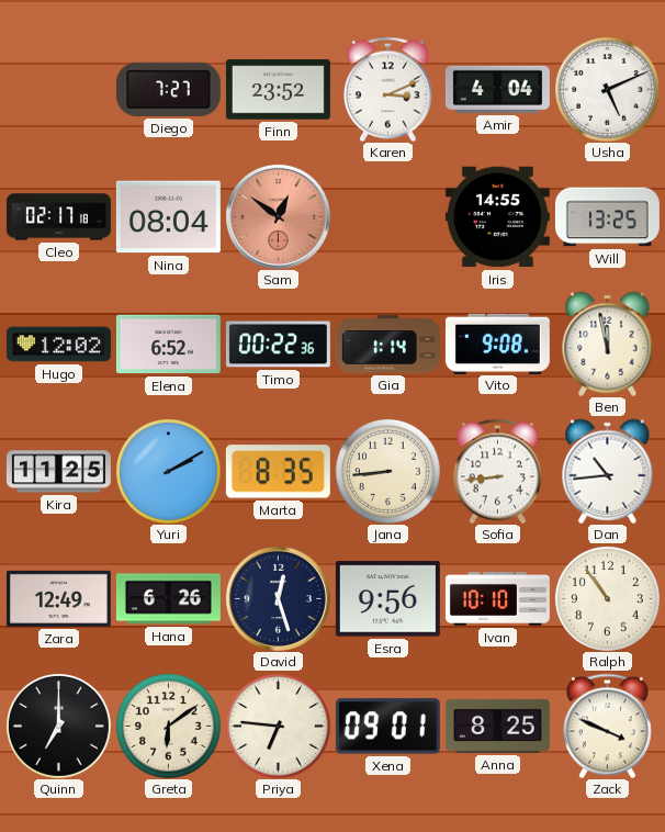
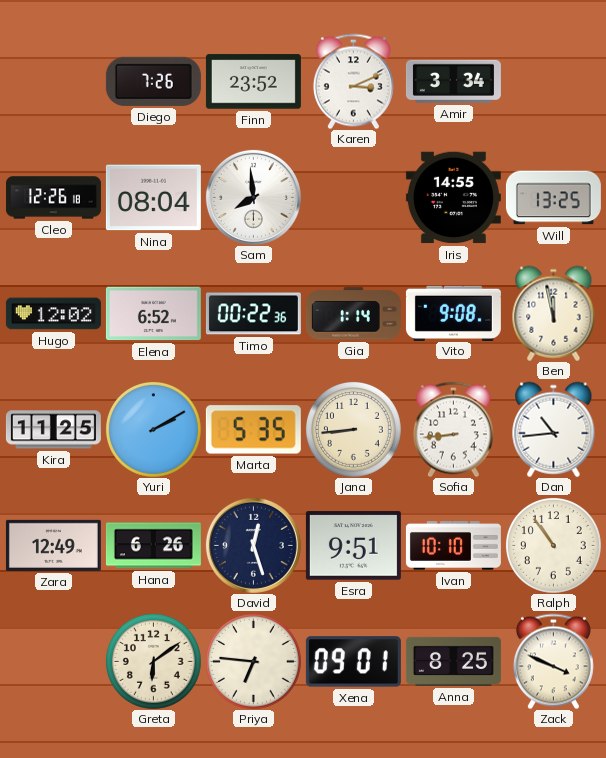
Diego: 7:27 -> 7:26
Amir: 4:04 -> 3:34
Usha: 5:11 -> none
Cleo: 02:17 -> 12:26
Sam: 12:51 -> 7:59
Sam dial: salmon -> white
Marta: 8:35 -> 5:35
Esra: 9:56 -> 9:51
Quinn: 7:00 -> none
